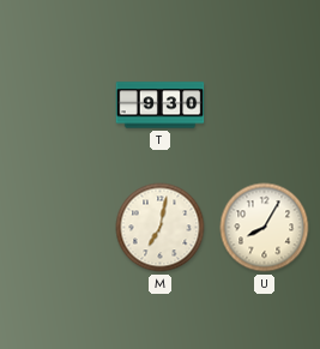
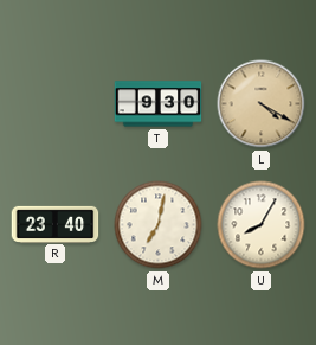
L: none -> 4:20
R: none -> 23:40
